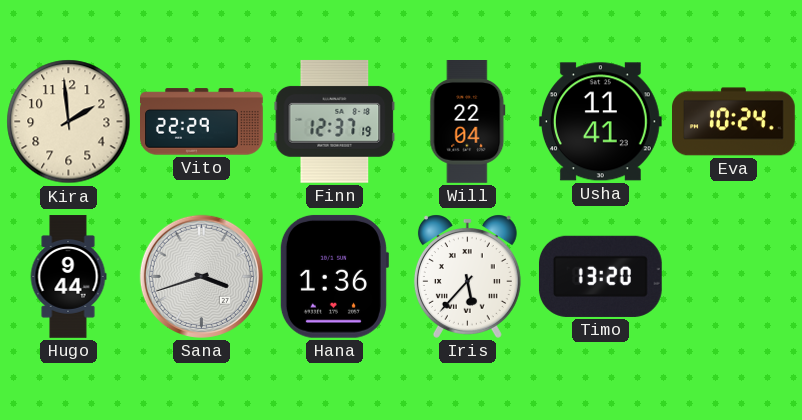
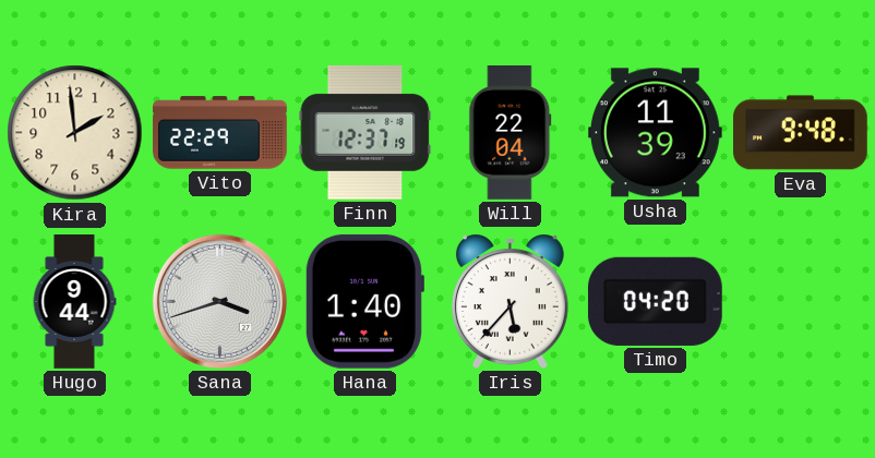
Usha: 11:41 -> 11:39
Eva: 10:24 -> 9:48
Hana: 1:36 -> 1:40
Timo: 13:20 -> 04:20
